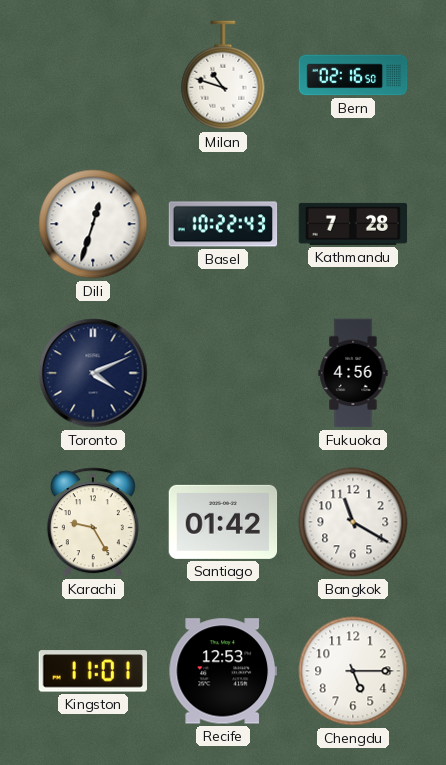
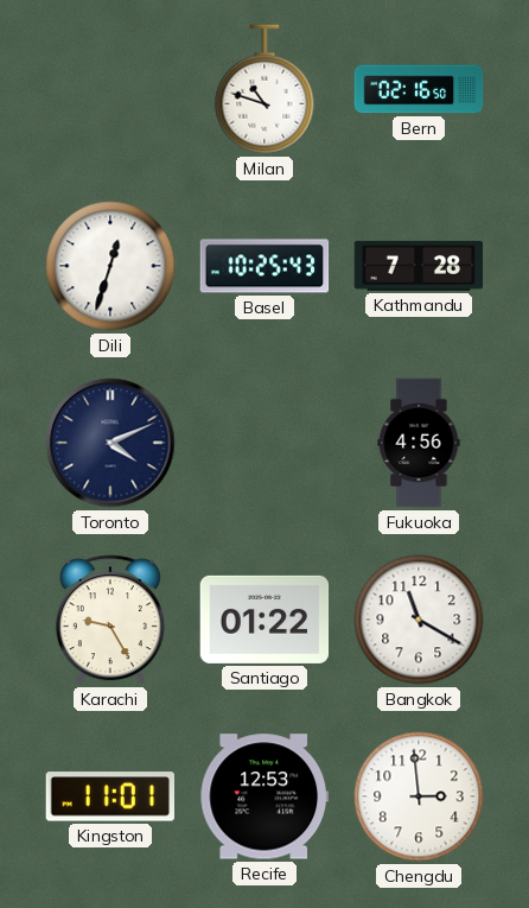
Basel: 10:22 -> 10:25
Santiago: 01:42 -> 01:22
Chengdu: 5:15 -> 2:59
